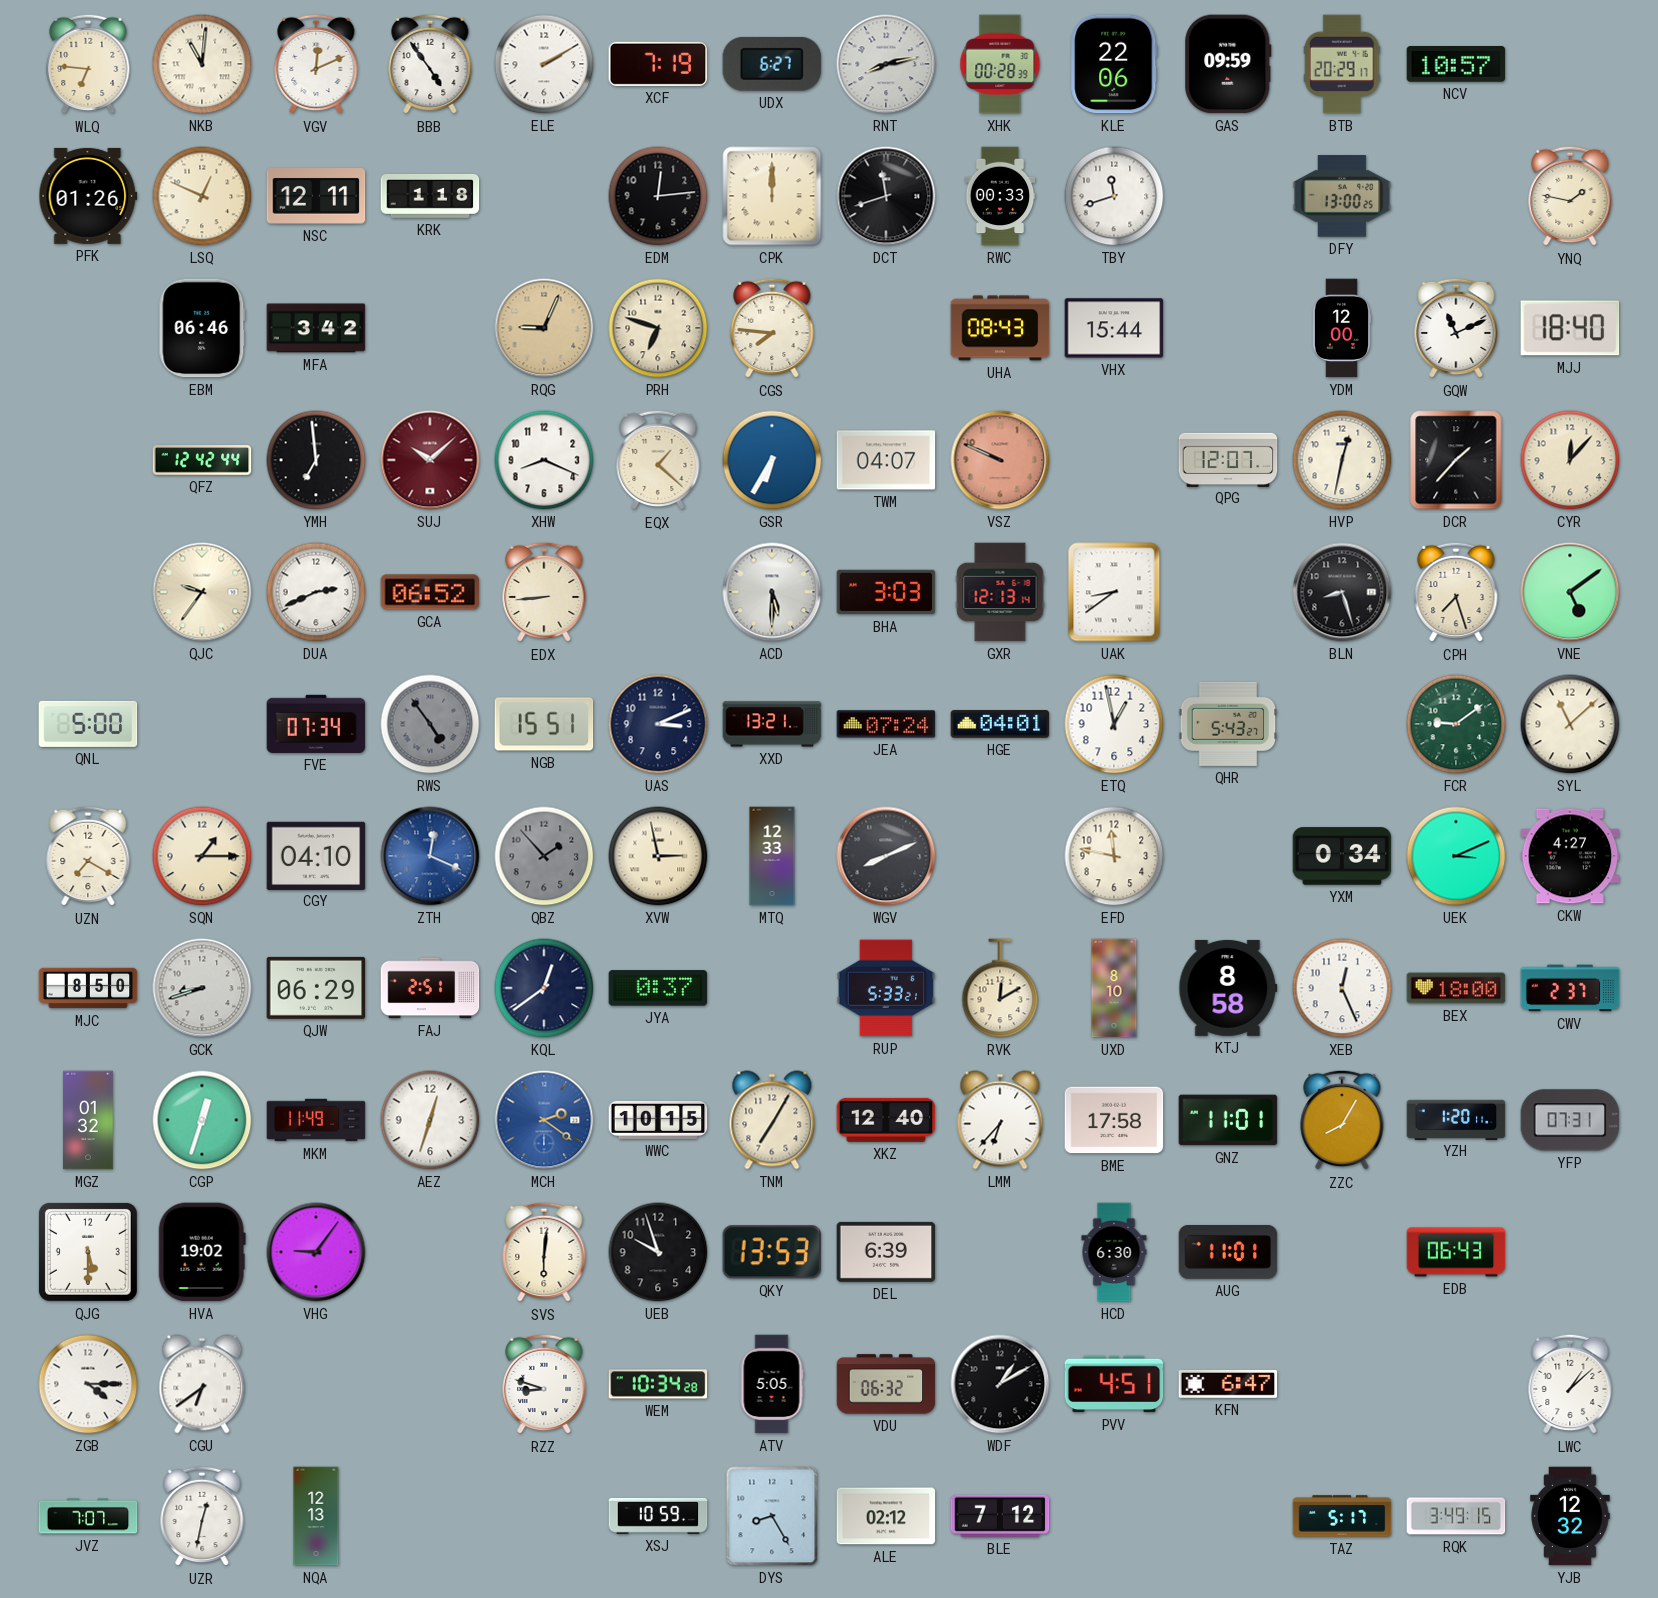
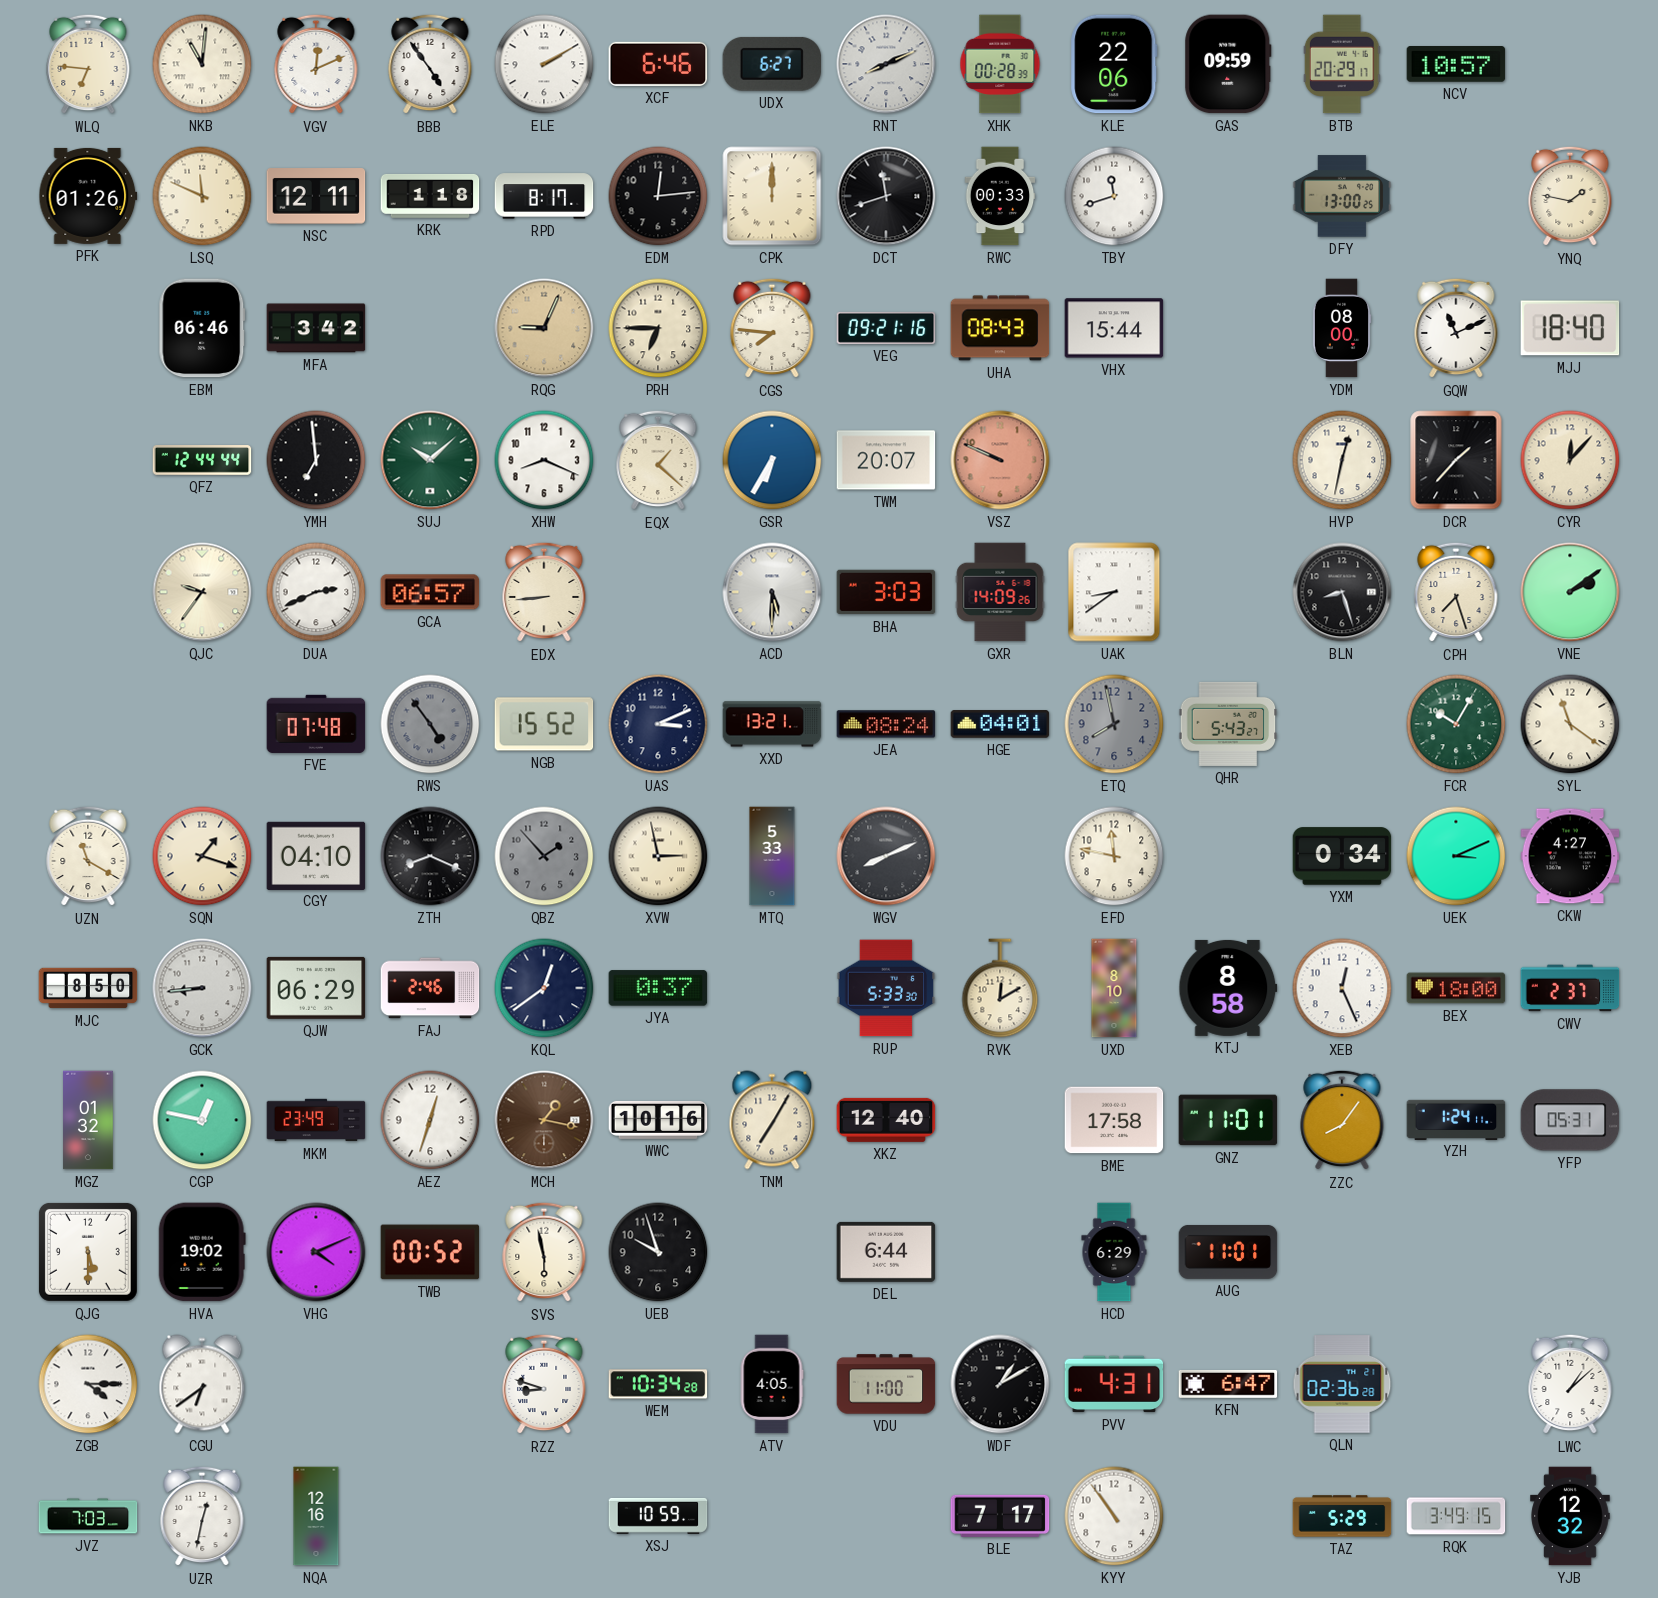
XCF: 7:19 -> 6:46
RNT: 8:13 -> 8:11
LSQ: 12:49 -> 11:49
RPD: none -> 8:17
PRH: 6:48 -> 6:45
VEG: none -> 09:21
YDM: 12:00 -> 08:00
QFZ: 12:42 -> 12:44
SUJ dial: burgundy -> green
TWM: 04:07 -> 20:07
QPG: 12:07 -> none
GCA: 06:52 -> 06:57
GXR: 12:13 -> 14:09
VNE: 5:09 -> 2:09
QNL: 5:00 -> none
FVE: 07:34 -> 07:48
NGB: 15:51 -> 15:52
JEA: 07:24 -> 08:24
ETQ: 12:58 -> 7:58
ETQ dial: white -> grey
FCR: 9:09 -> 10:05
SYL: 11:08 -> 11:21
UZN: 7:20 -> 11:20
SQN: 1:15 -> 1:18
ZTH: 12:19 -> 8:19
ZTH dial: blue -> black
MTQ: 12:33 -> 5:33
GCK: 8:42 -> 8:44
FAJ: 2:51 -> 2:46
RUP: 5:33:21 -> 5:33:30
CGP: 12:33 -> 12:47
MKM: 11:49 -> 23:49
MCH: 2:21 -> 1:17
MCH dial: blue -> brown
WWC: 10:15 -> 10:16
LMM: 6:37 -> none
ZZC: 8:05 -> 8:06
YZH: 1:20 -> 1:24
YFP: 07:31 -> 05:31
VHG: 9:06 -> 4:11
TWB: none -> 00:52
SVS: 6:01 -> 5:58
QKY: 13:53 -> none
DEL: 6:39 -> 6:44
HCD: 6:30 -> 6:29
EDB: 06:43 -> none
ATV: 5:05 -> 4:05
VDU: 06:32 -> 11:00
PVV: 4:51 -> 4:31
QLN: none -> 02:36
JVZ: 7:07 -> 7:03
NQA: 12:13 -> 12:16
DYS: 8:25 -> none
ALE: 02:12 -> none
BLE: 7:12 -> 7:17
KYY: none -> 10:54
TAZ: 5:17 -> 5:29
